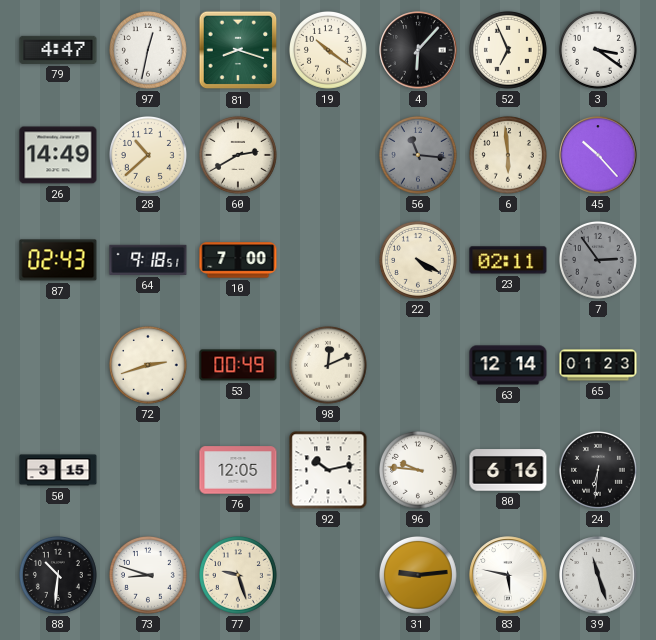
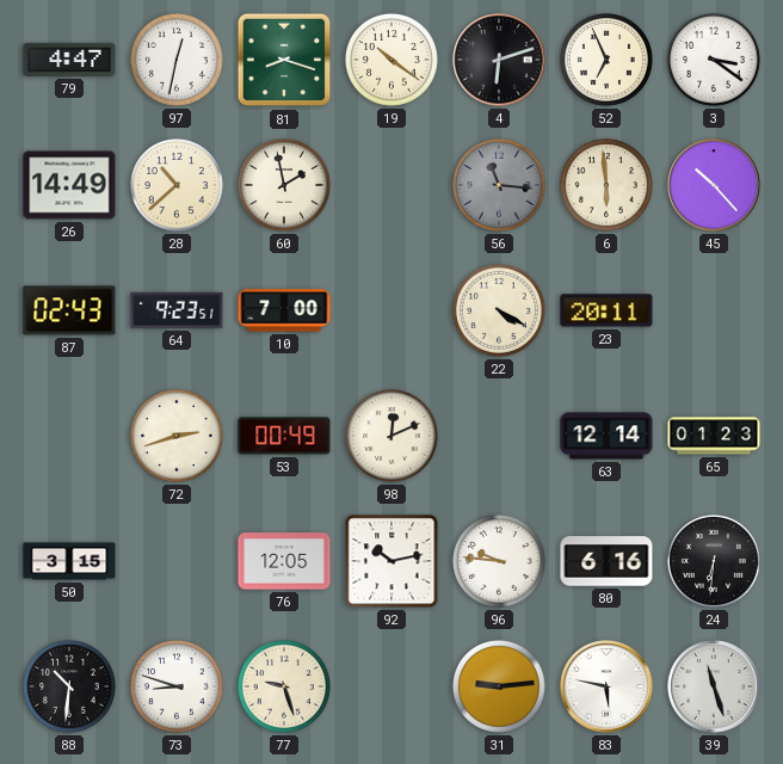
4: 6:07 -> 6:12
60: 2:40 -> 1:58
64: 9:18 -> 9:23
23: 02:11 -> 20:11
7: 2:54 -> none
